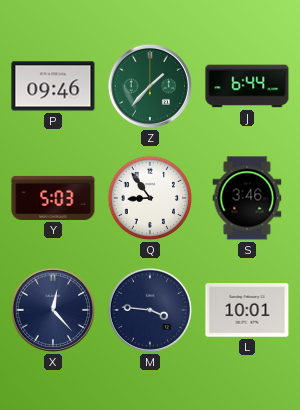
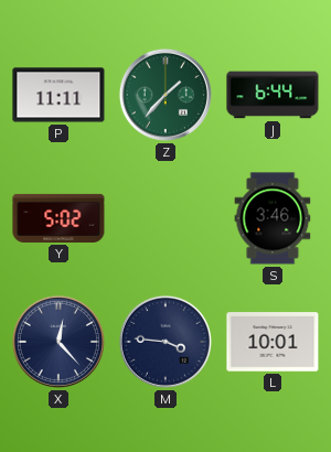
P: 09:46 -> 11:11
Y: 5:03 -> 5:02
Q: 8:54 -> none
